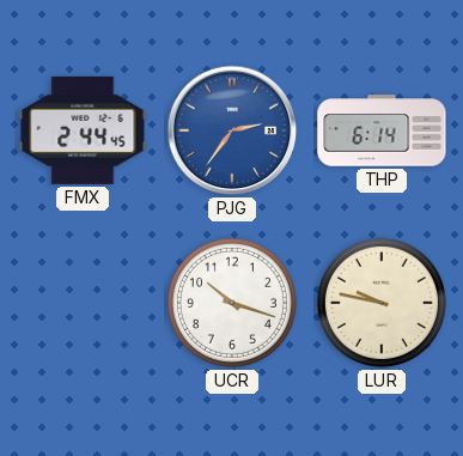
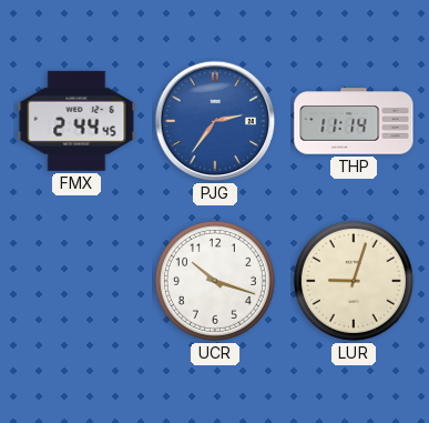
THP: 6:14 -> 11:14
LUR: 9:47 -> 9:03
